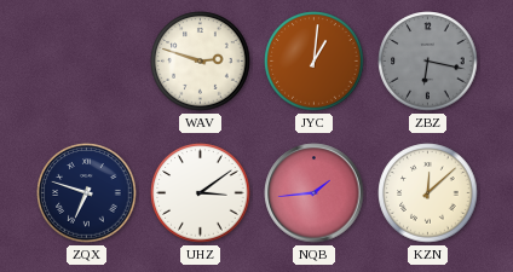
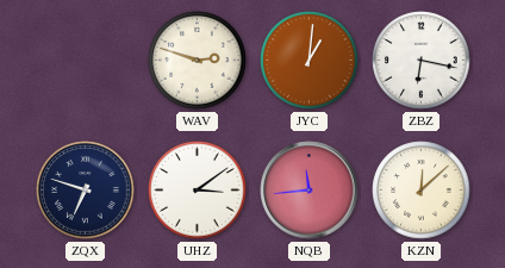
ZBZ dial: grey -> white
NQB: 1:44 -> 11:44
